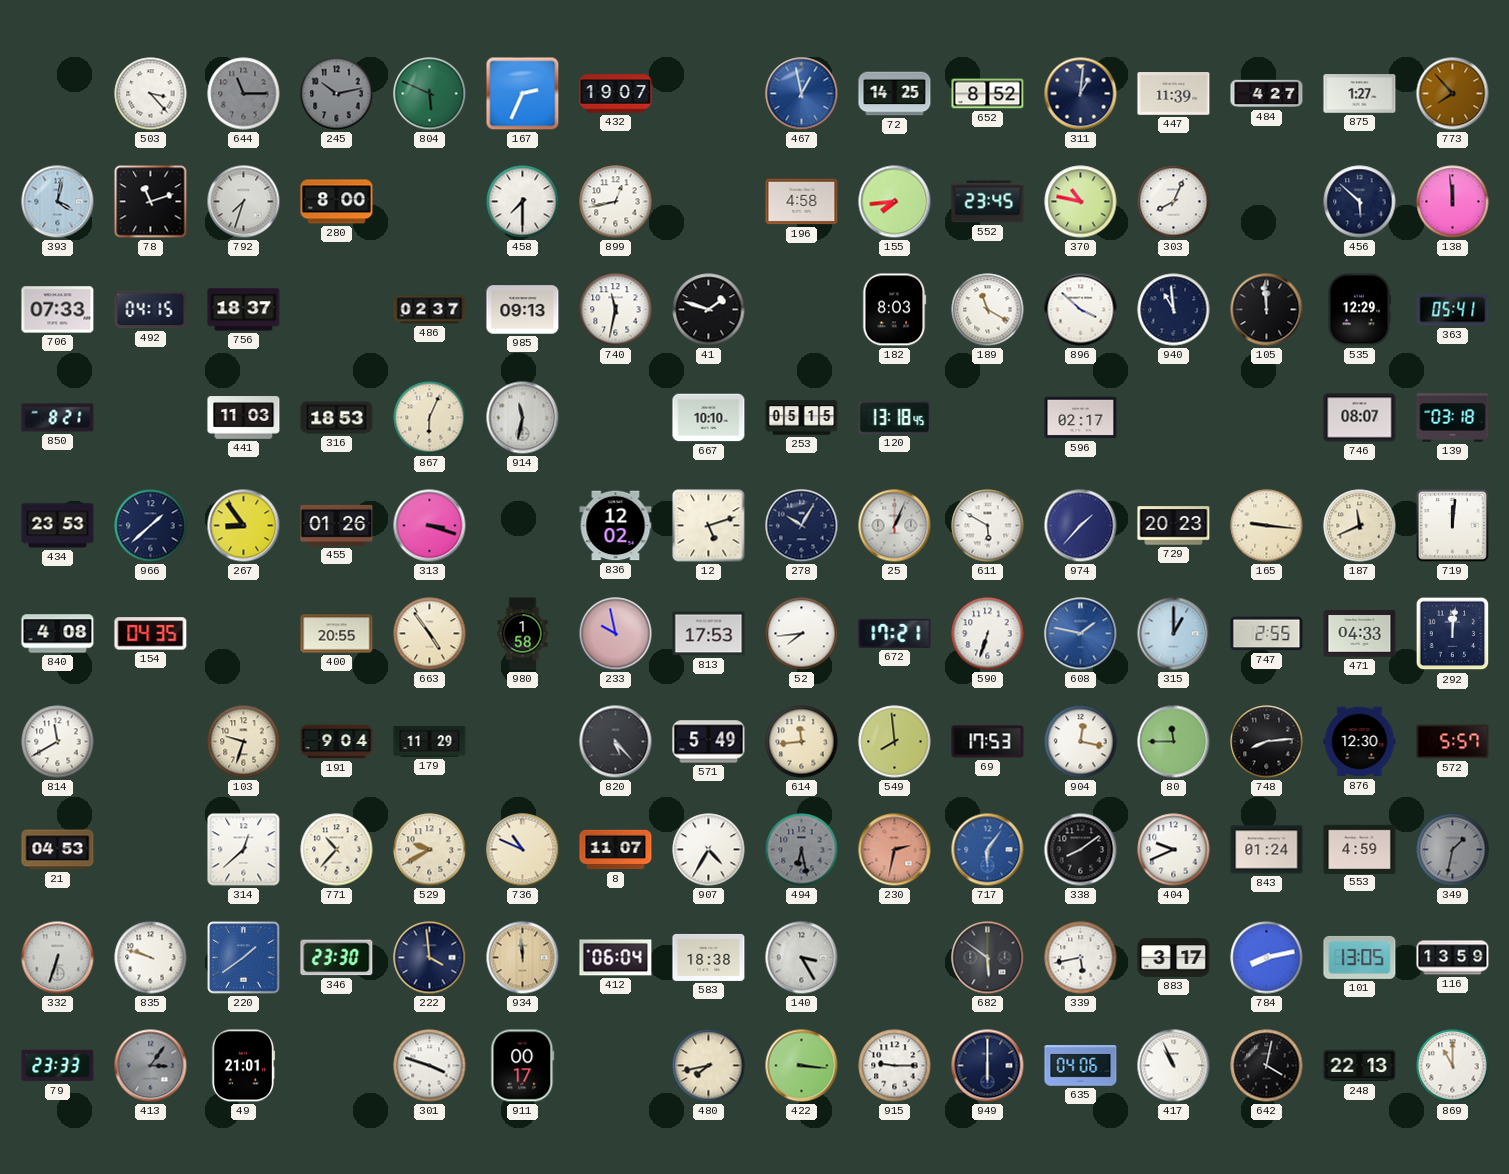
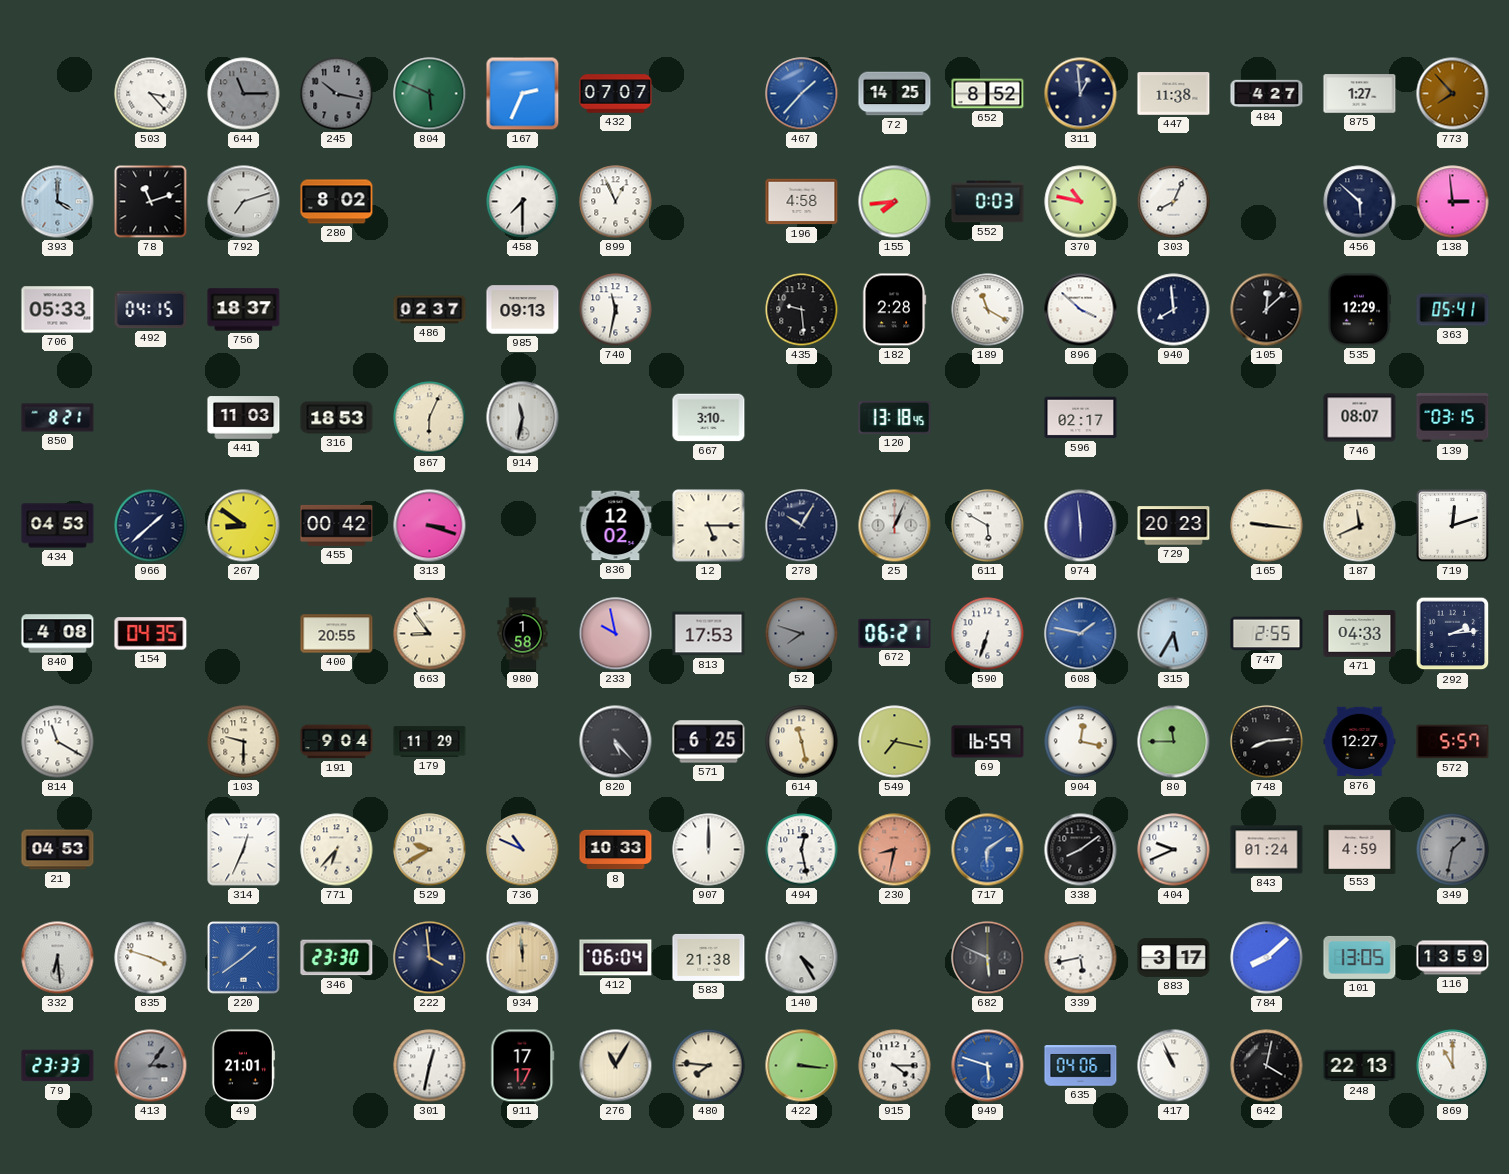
245: 10:13 -> 10:17
432: 19:07 -> 07:07
467: 12:58 -> 1:37
311: 1:01 -> 12:59
447: 11:39 -> 11:38
393: 4:02 -> 4:00
792: 7:33 -> 7:12
280: 8:00 -> 8:02
899: 12:43 -> 12:56
552: 23:45 -> 0:03
138: 11:59 -> 2:59
706: 07:33 -> 05:33
41: 1:48 -> none
435: none -> 9:29
182: 8:03 -> 2:28
940: 10:59 -> 7:59
105: 11:59 -> 12:08
667: 10:10 -> 3:10
253: 05:15 -> none
139: 03:18 -> 03:15
434: 23:53 -> 04:53
267: 8:54 -> 8:51
455: 01:26 -> 00:42
12: 5:12 -> 5:15
974: 1:37 -> 5:59
719: 12:01 -> 12:12
663: 4:54 -> 8:54
52: 7:44 -> 7:48
52 dial: white -> grey
672: 17:21 -> 06:21
315: 1:00 -> 5:35
292: 12:01 -> 2:14
814: 11:40 -> 11:20
103: 9:33 -> 9:30
571: 5:49 -> 6:25
614: 11:44 -> 11:28
549: 7:59 -> 7:17
69: 17:53 -> 16:59
876: 12:30 -> 12:27
314: 12:38 -> 12:34
771: 10:37 -> 6:37
8: 11:07 -> 10:33
907: 4:35 -> 12:00
494: 6:28 -> 12:28
494 dial: grey -> white
230: 2:32 -> 8:32
717: 6:06 -> 6:09
332: 6:33 -> 6:29
835: 9:48 -> 3:48
583: 18:38 -> 21:38
140: 3:25 -> 4:25
682: 5:51 -> 5:49
784: 8:13 -> 8:08
301: 3:48 -> 12:32
911: 00:17 -> 17:17
276: none -> 11:05
480: 7:43 -> 7:46
915: 9:15 -> 4:15
949: 6:00 -> 5:48
949 dial: navy -> blue
